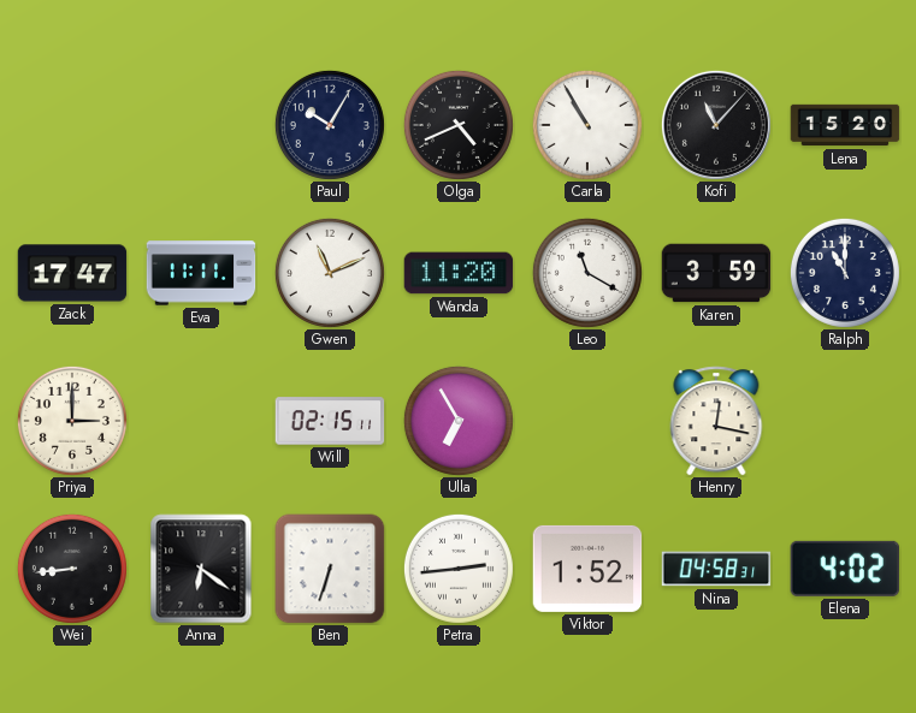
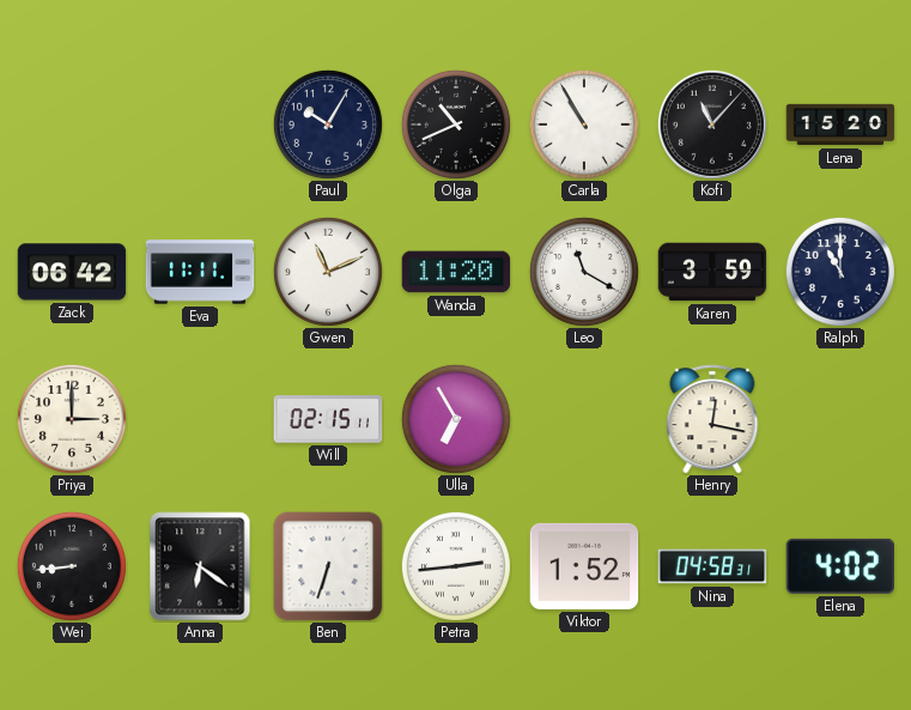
Olga: 4:41 -> 10:41
Zack: 17:47 -> 06:42
